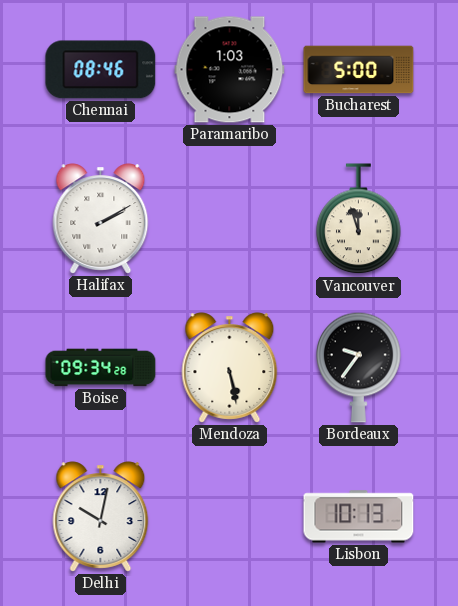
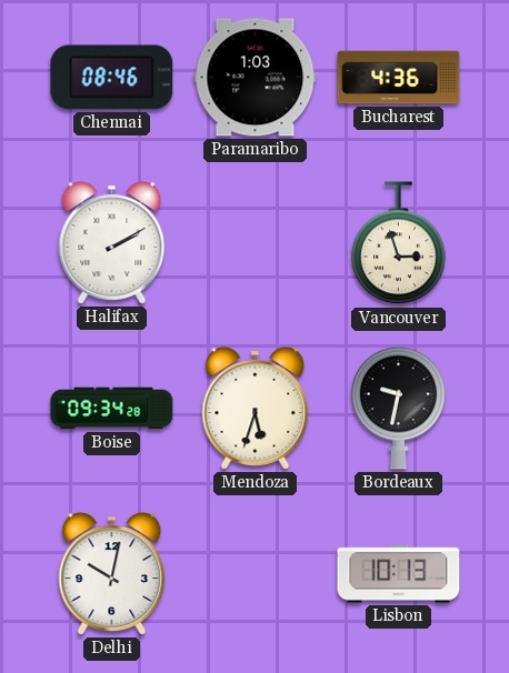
Bucharest: 5:00 -> 4:36
Vancouver: 11:57 -> 2:57
Mendoza: 5:28 -> 5:33
Bordeaux: 9:36 -> 9:32
